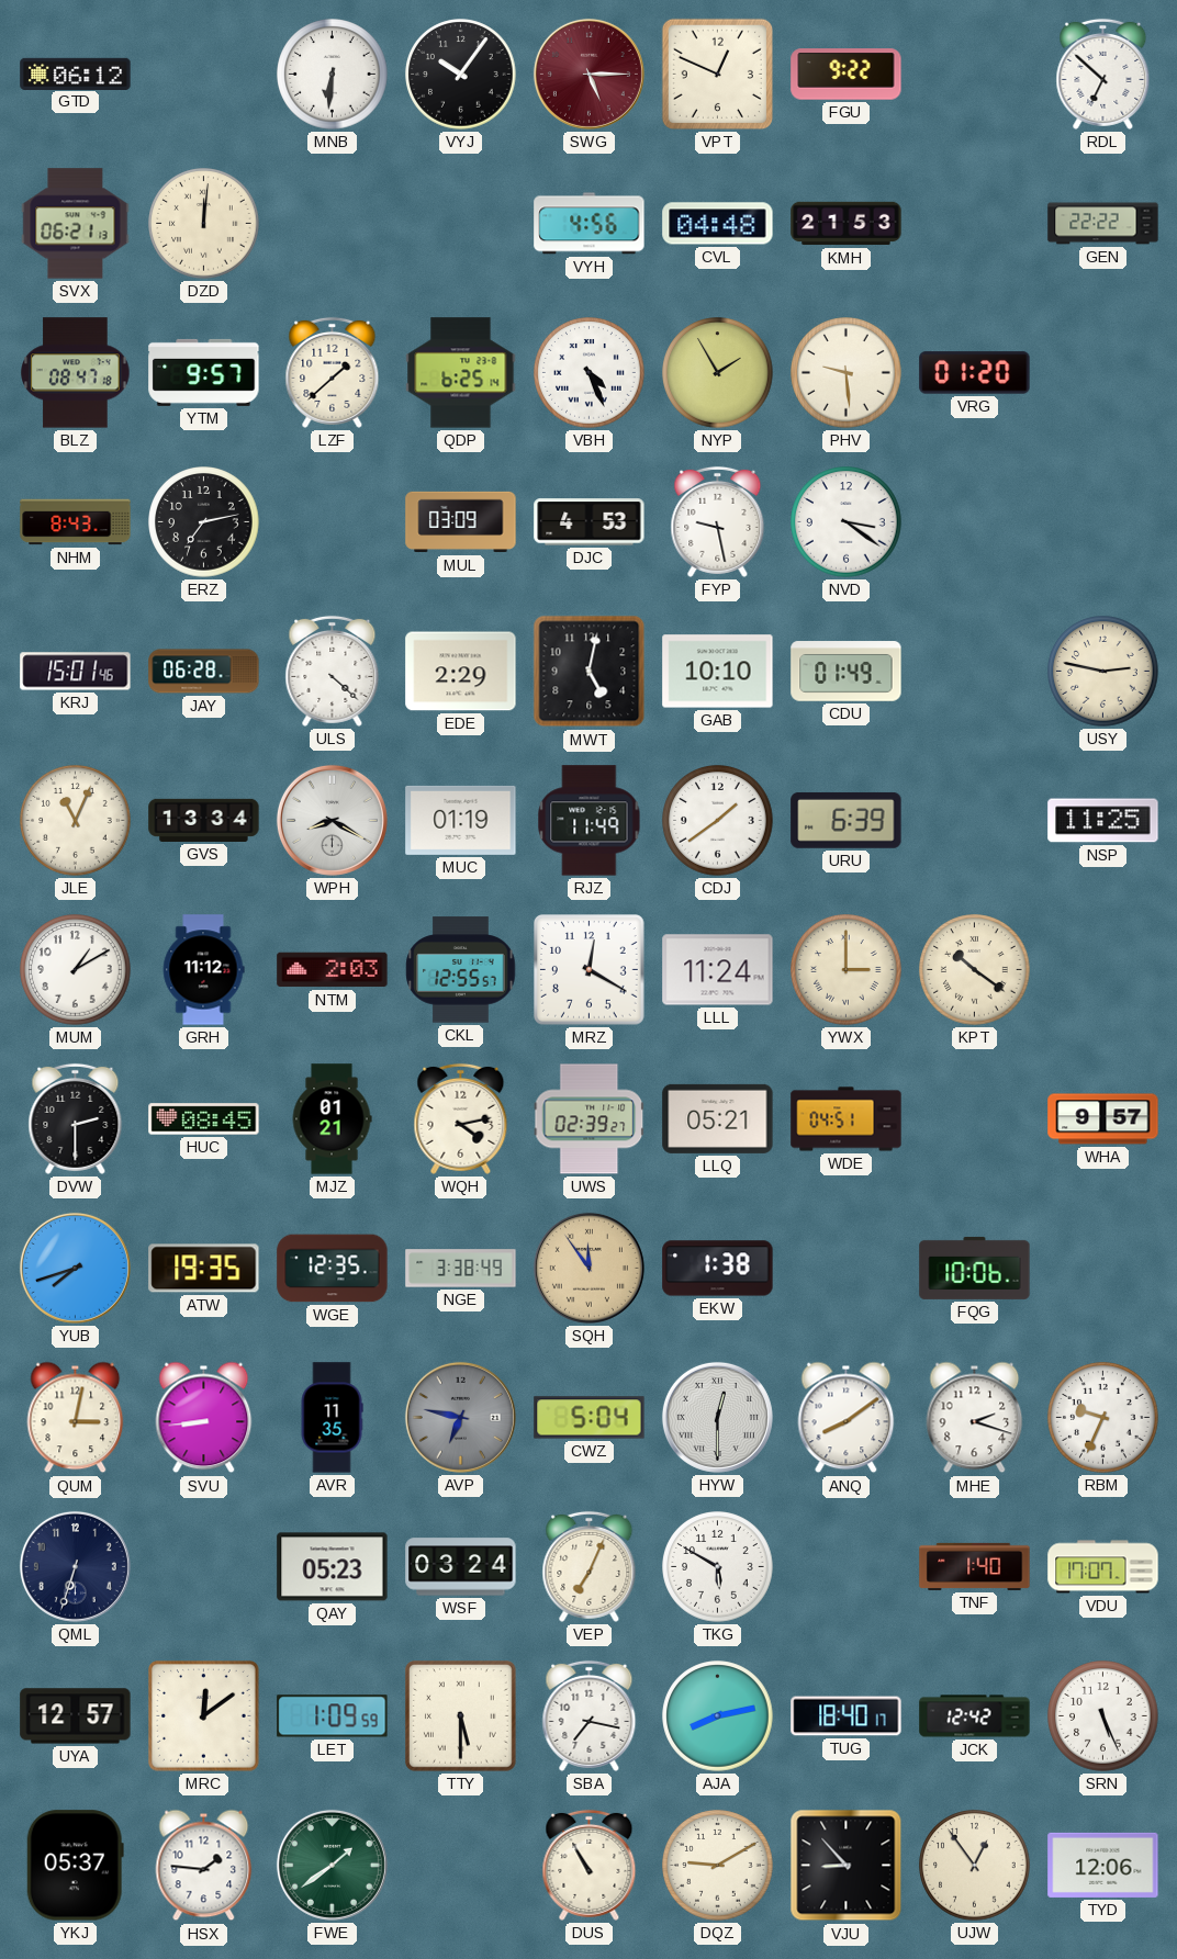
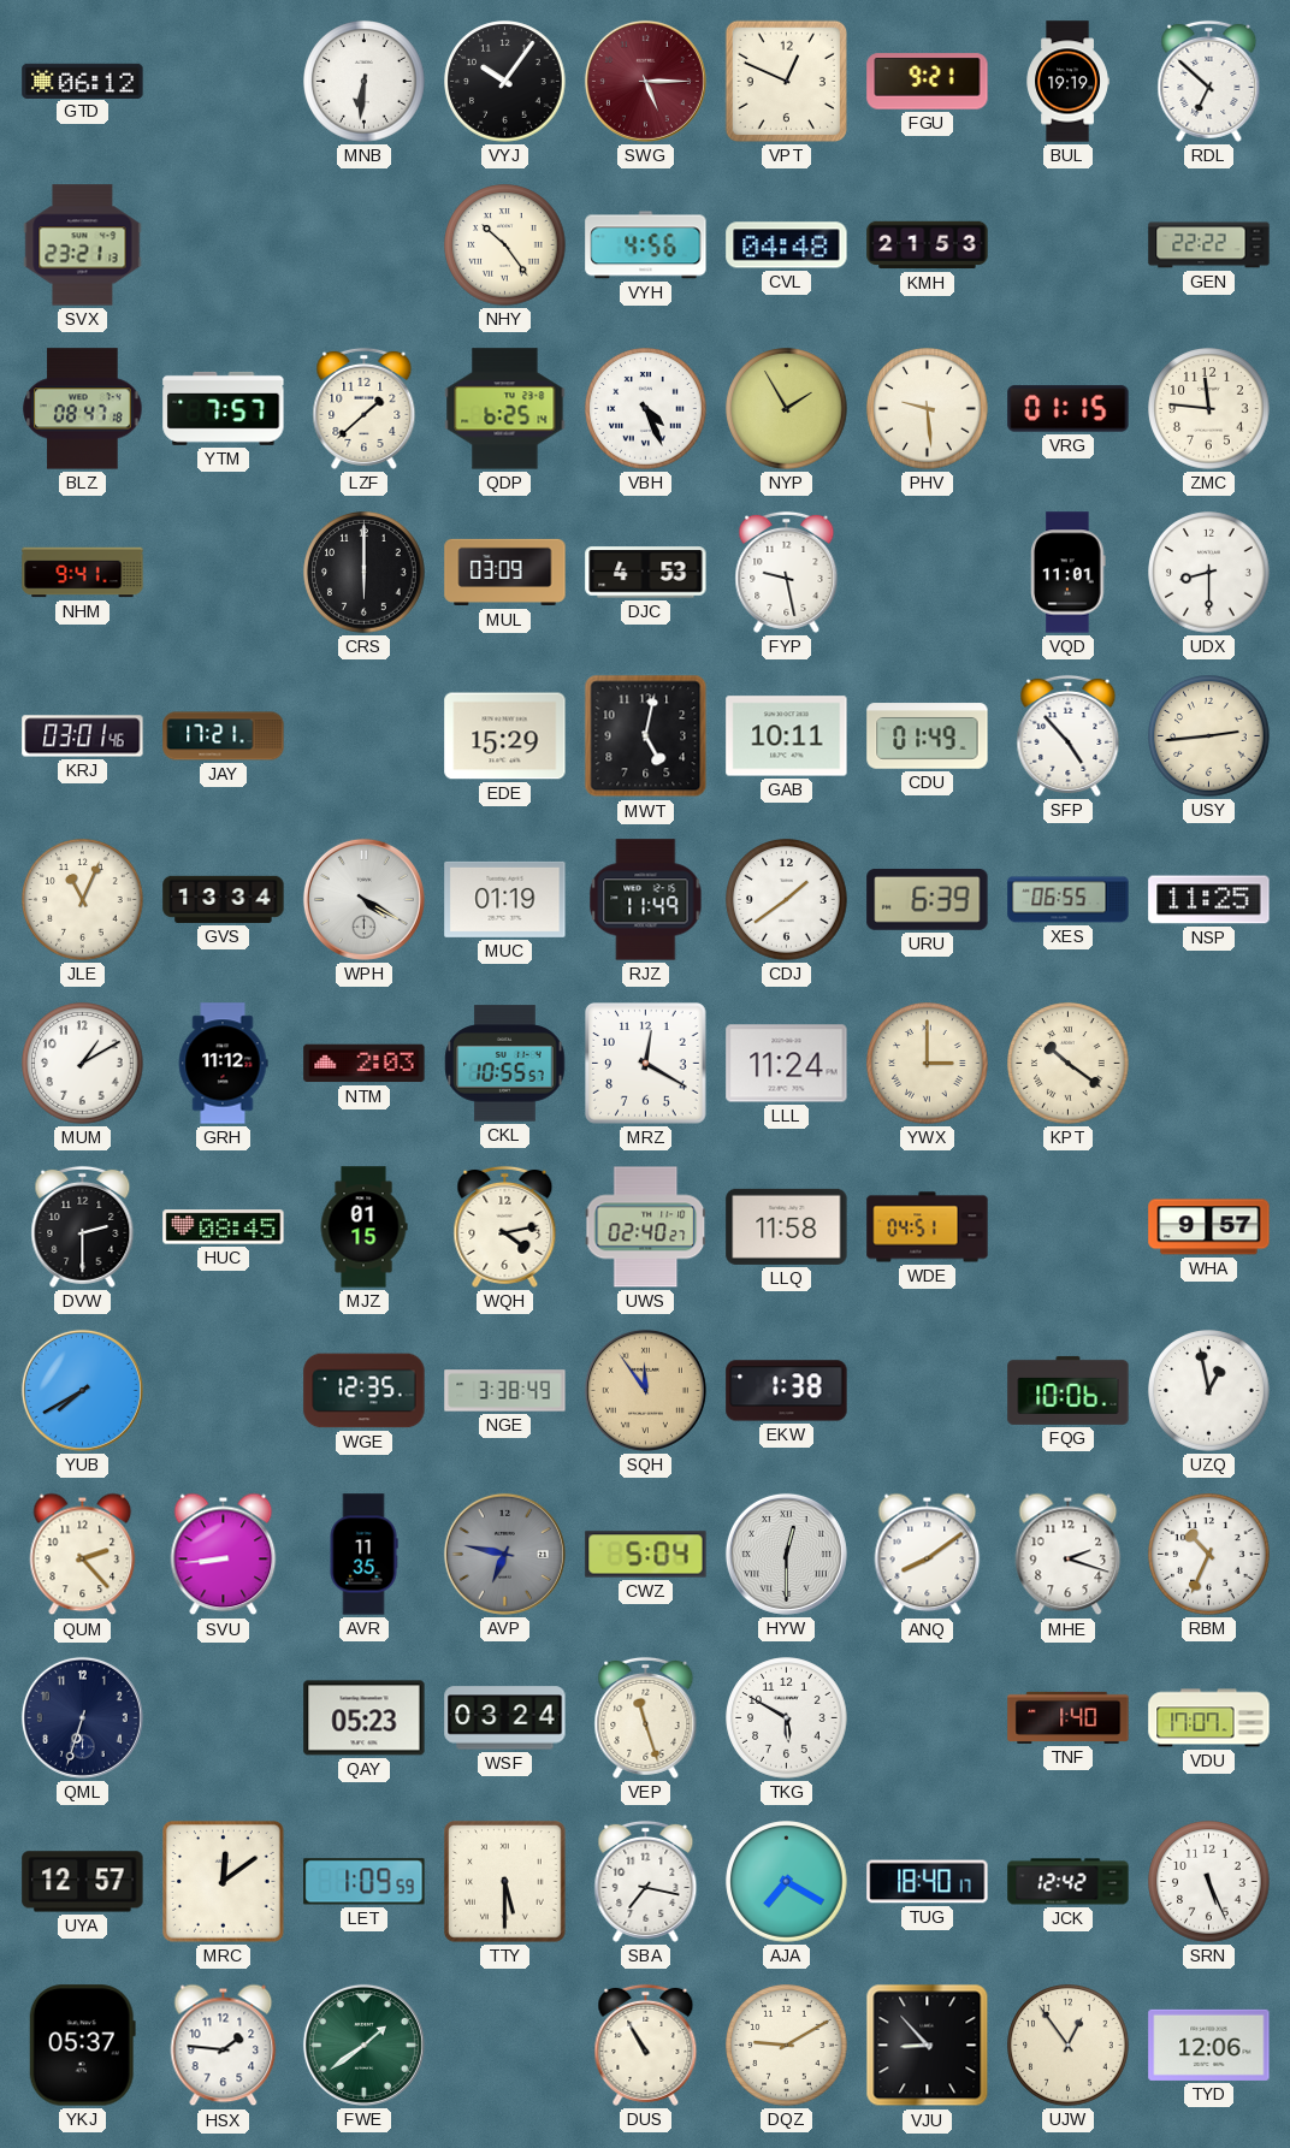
FGU: 9:22 -> 9:21
BUL: none -> 19:19
SVX: 06:21 -> 23:21
DZD: 12:01 -> none
NHY: none -> 10:24
YTM: 9:57 -> 7:57
VRG: 01:20 -> 01:15
ZMC: none -> 11:46
NHM: 8:43 -> 9:41
ERZ: 7:13 -> none
CRS: none -> 6:00
NVD: 3:21 -> none
VQD: none -> 11:01
UDX: none -> 8:30
KRJ: 15:01 -> 03:01
JAY: 06:28 -> 17:21
ULS: 4:22 -> none
EDE: 2:29 -> 15:29
GAB: 10:10 -> 10:11
SFP: none -> 4:53
USY: 2:47 -> 2:44
WPH: 8:20 -> 4:20
XES: none -> 06:55
CKL: 12:55 -> 10:55
MJZ: 01:21 -> 01:15
UWS: 02:39 -> 02:40
LLQ: 05:21 -> 11:58
YUB: 7:42 -> 7:40
ATW: 19:35 -> none
UZQ: none -> 12:58
QUM: 3:02 -> 2:23
RBM: 9:34 -> 10:34
VEP: 7:04 -> 11:27
AJA: 8:13 -> 7:20
